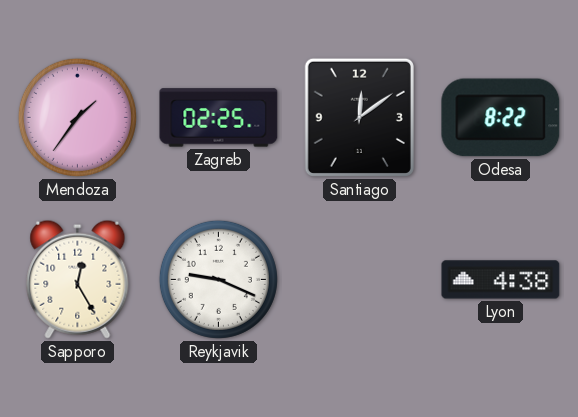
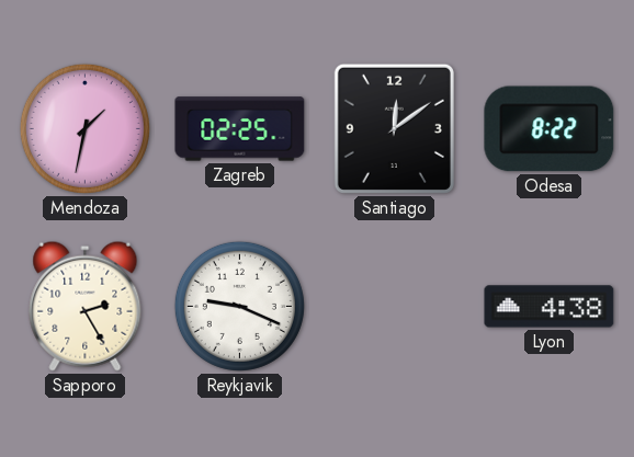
Mendoza: 1:36 -> 1:32
Sapporo: 12:25 -> 2:25
